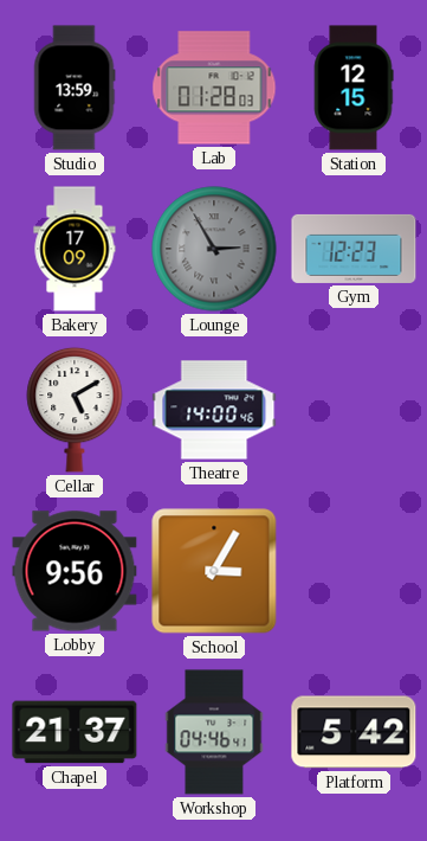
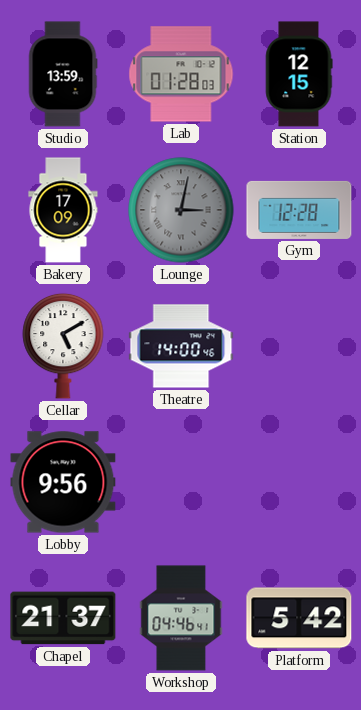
Lounge: 2:55 -> 3:02
Gym: 12:23 -> 12:28
School: 3:05 -> none
